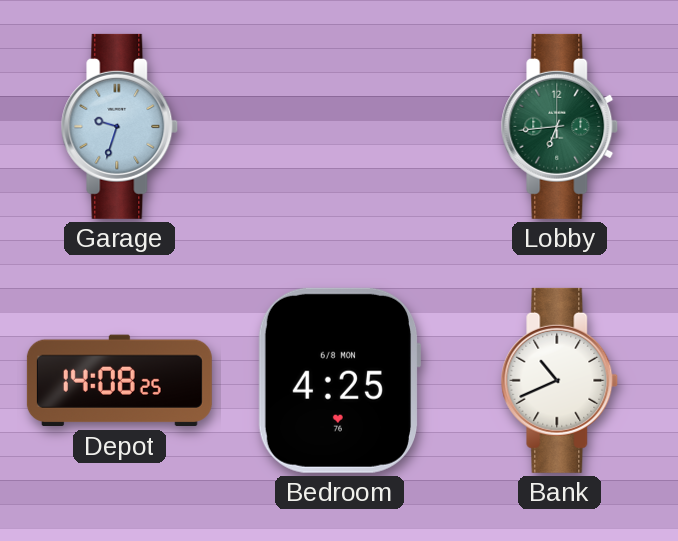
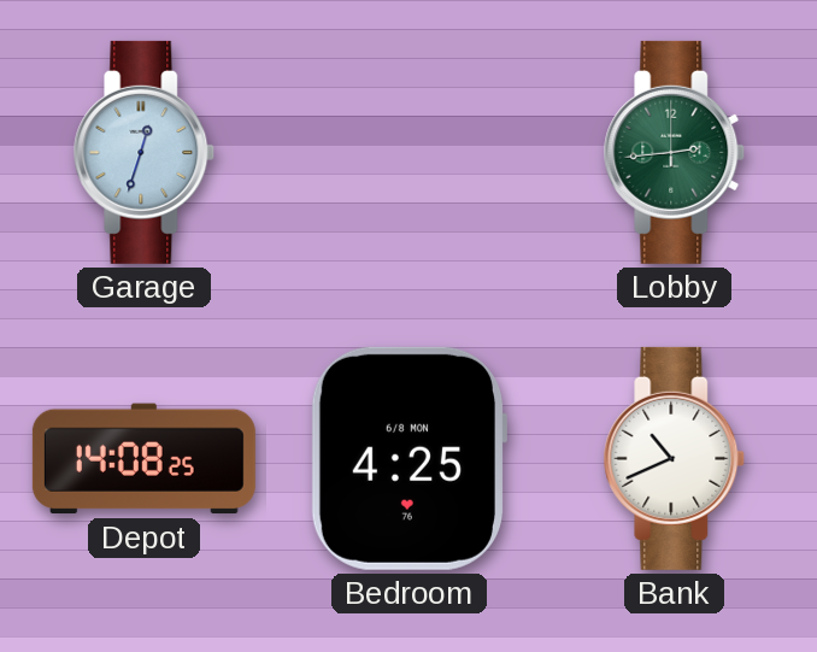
Garage: 9:33 -> 12:33
Lobby: 6:44 -> 2:44
